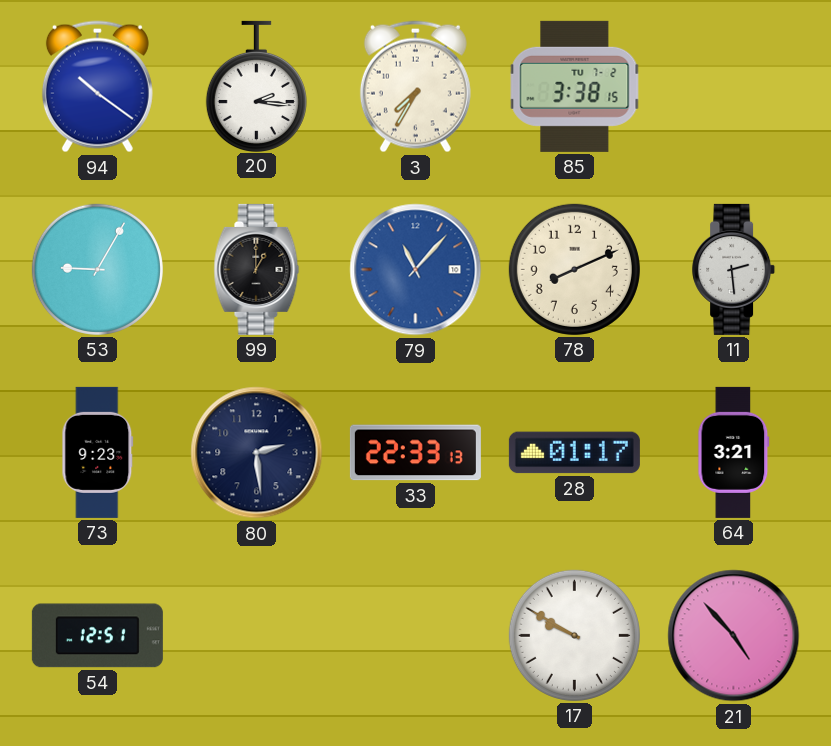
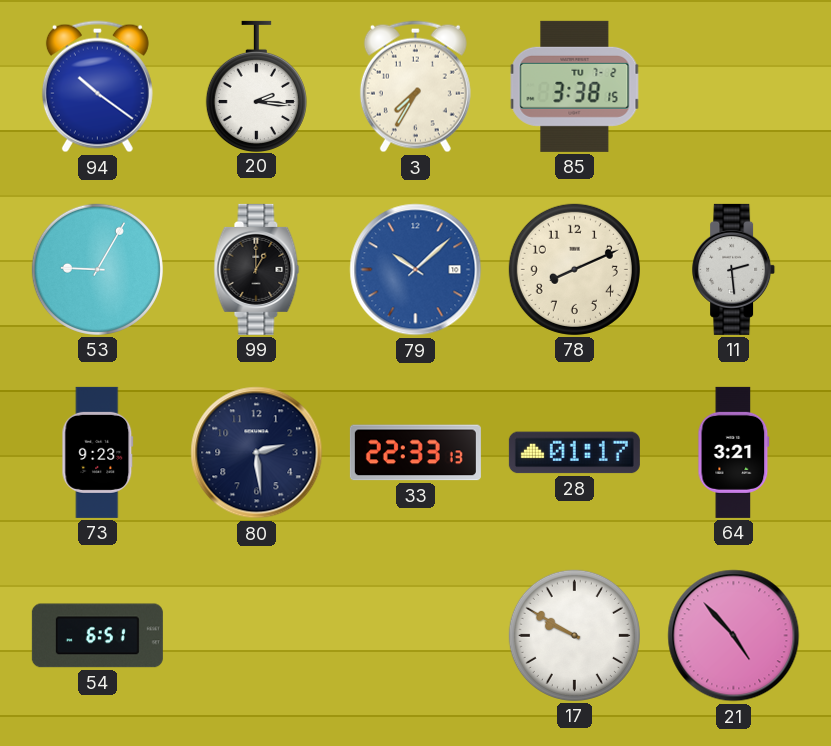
79: 11:07 -> 10:08
54: 12:51 -> 6:51
